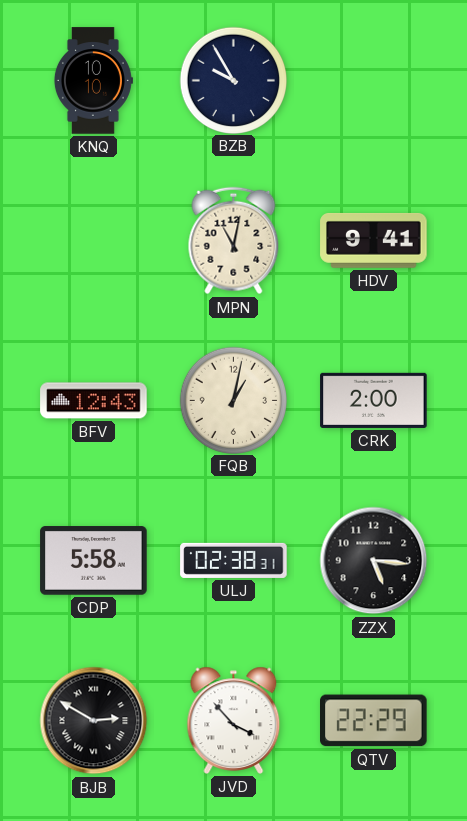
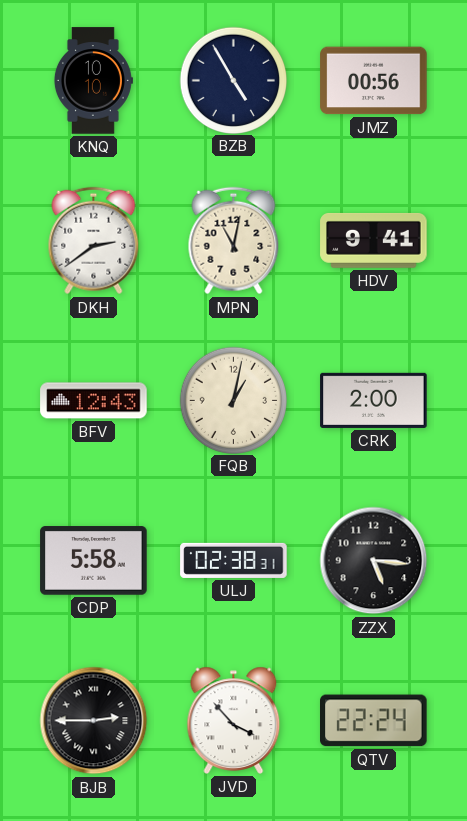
BZB: 9:55 -> 4:55
JMZ: none -> 00:56
DKH: none -> 2:39
BJB: 2:50 -> 2:45
QTV: 22:29 -> 22:24
